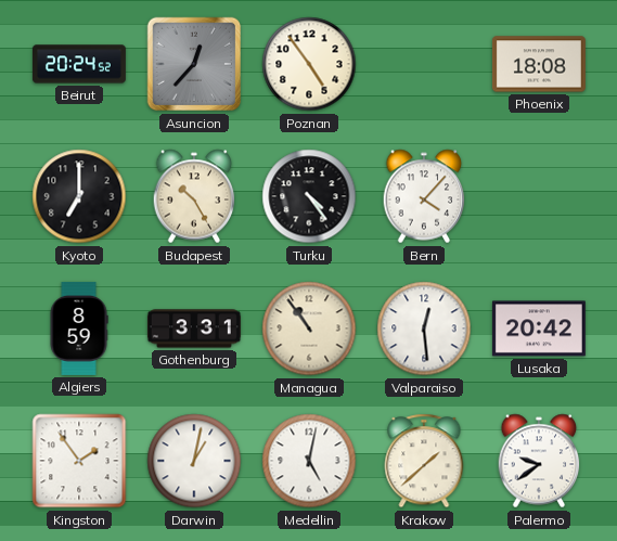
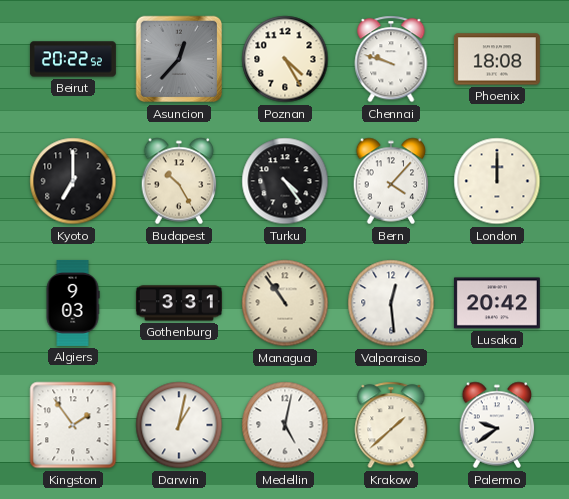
Beirut: 20:24 -> 20:22
Poznan: 4:54 -> 4:25
Chennai: none -> 9:48
London: none -> 12:00
Algiers: 8:59 -> 9:03
